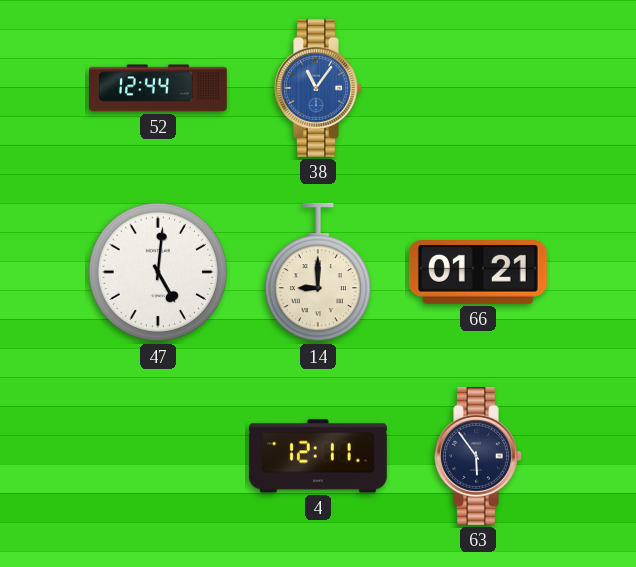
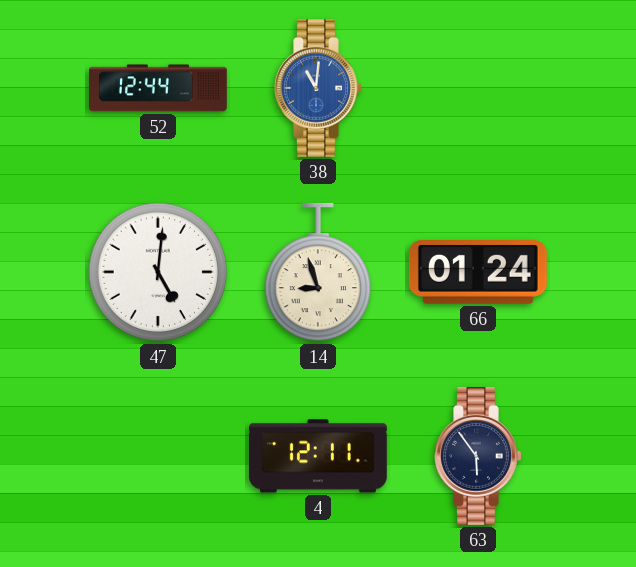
38: 11:06 -> 11:01
14: 9:00 -> 8:57
66: 01:21 -> 01:24
